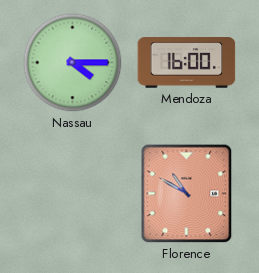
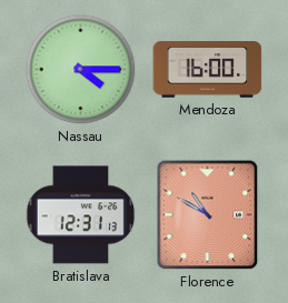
Bratislava: none -> 12:31
